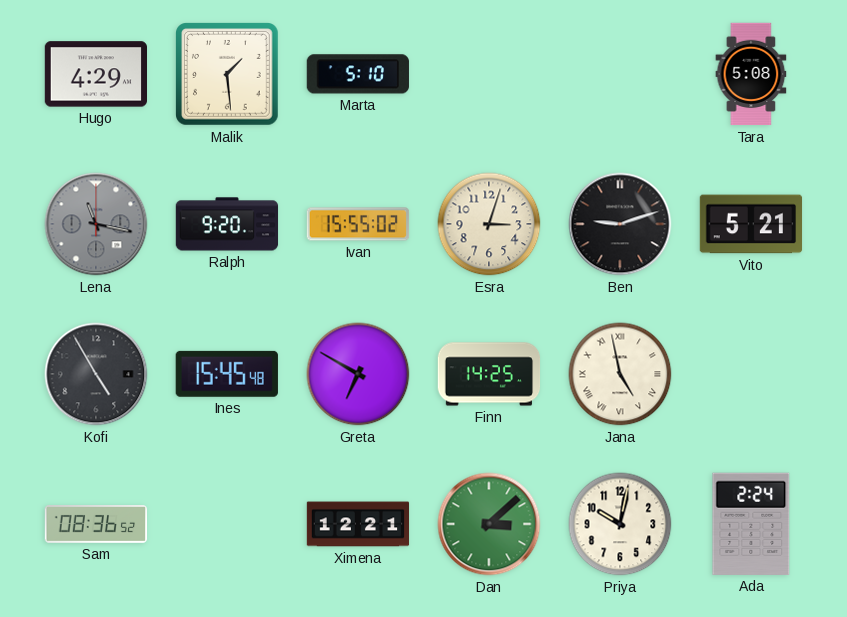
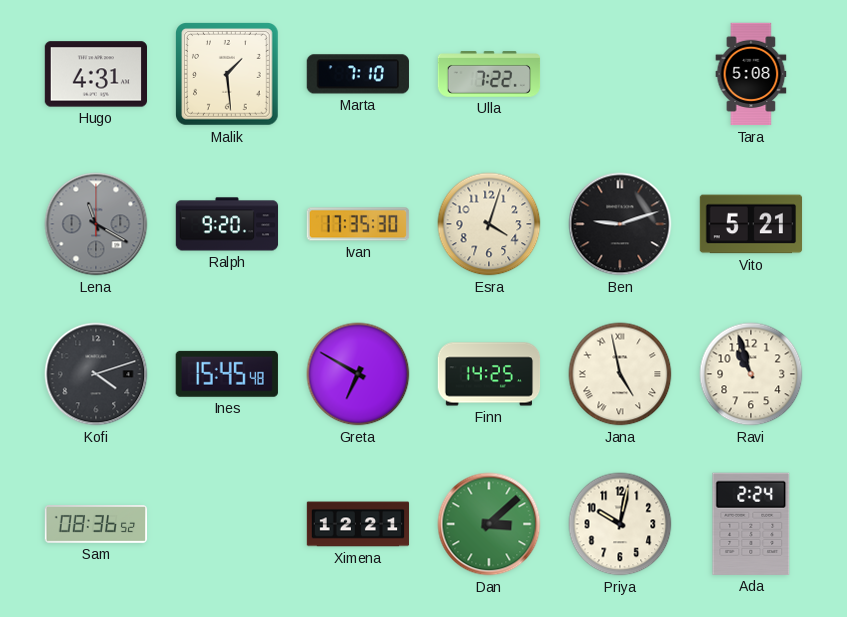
Hugo: 4:29 -> 4:31
Marta: 5:10 -> 7:10
Ulla: none -> 7:22
Lena: 11:17 -> 11:20
Ivan: 15:55 -> 17:35
Esra: 3:03 -> 4:03
Kofi: 4:55 -> 4:12
Ravi: none -> 10:57
